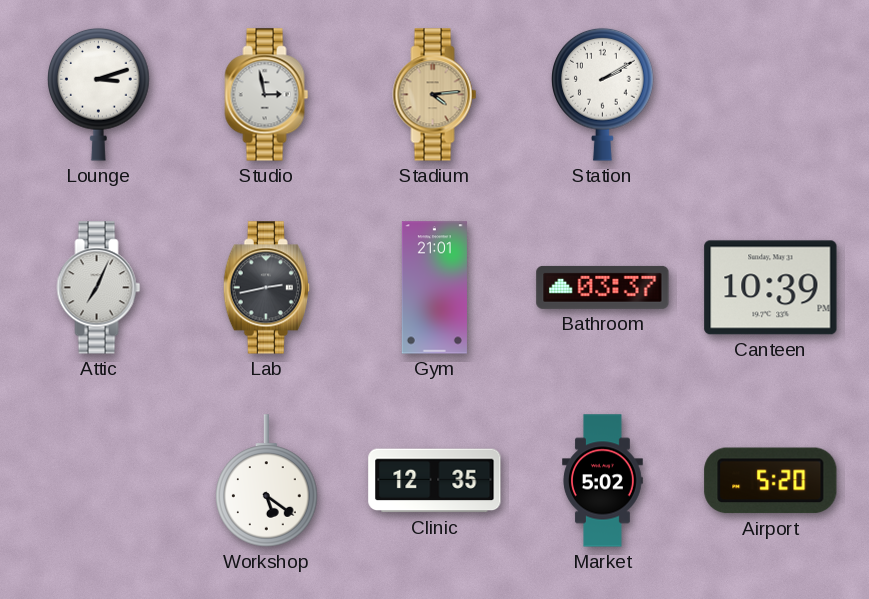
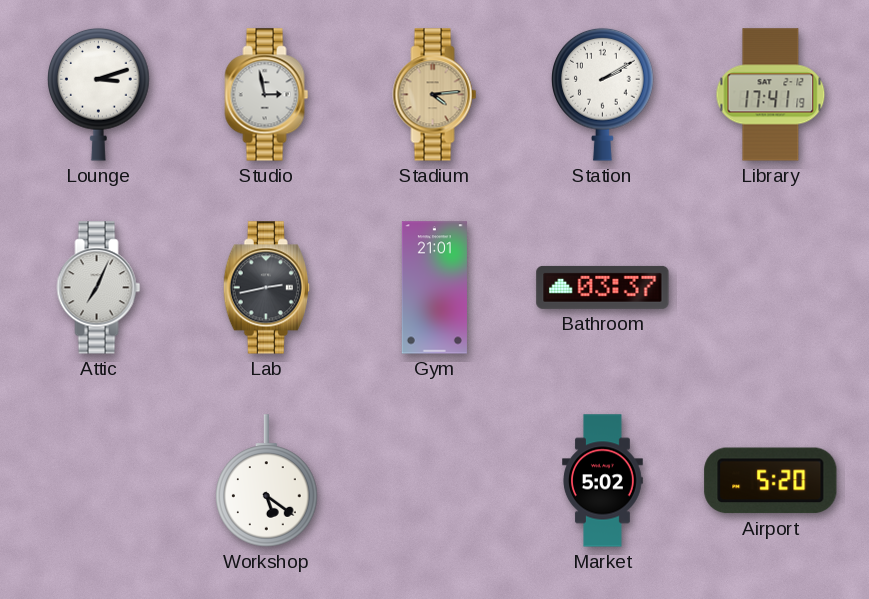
Library: none -> 17:41
Canteen: 10:39 -> none
Clinic: 12:35 -> none
